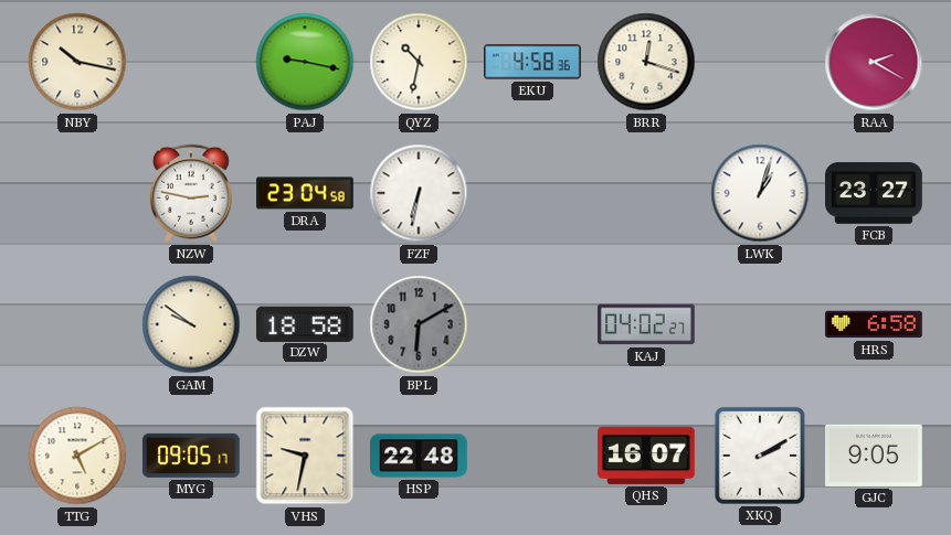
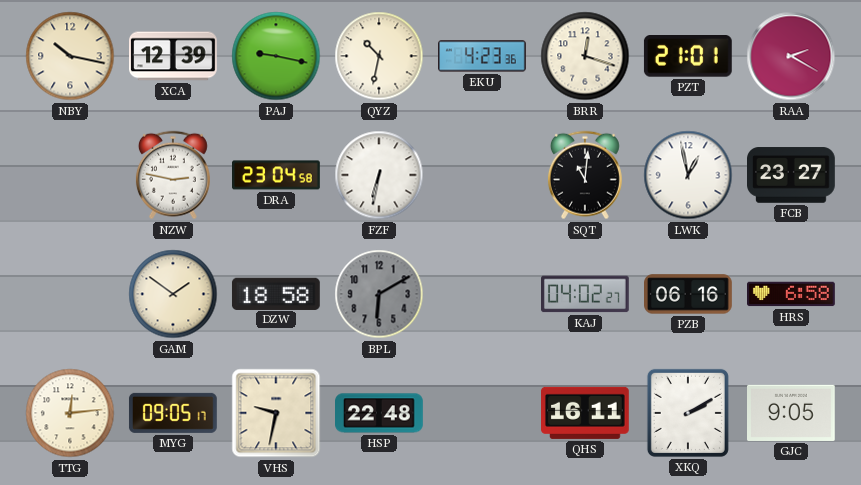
XCA: none -> 12:39
EKU: 4:58 -> 4:23
PZT: none -> 21:01
SQT: none -> 11:01
LWK: 1:03 -> 12:58
GAM: 9:51 -> 1:51
PZB: none -> 06:16
TTG: 5:10 -> 12:14
QHS: 16:07 -> 16:11
